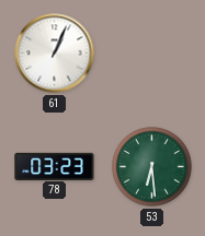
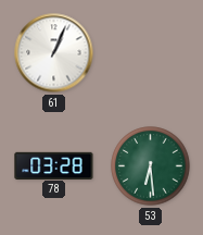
78: 03:23 -> 03:28
